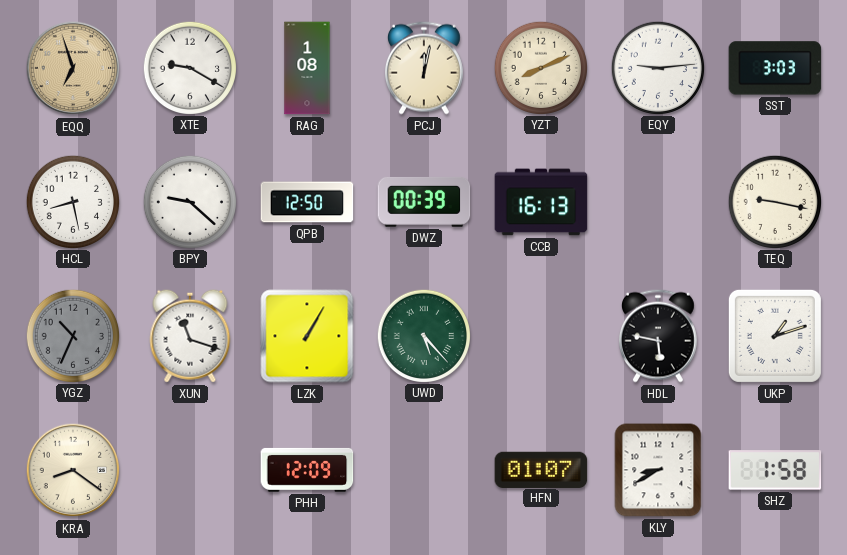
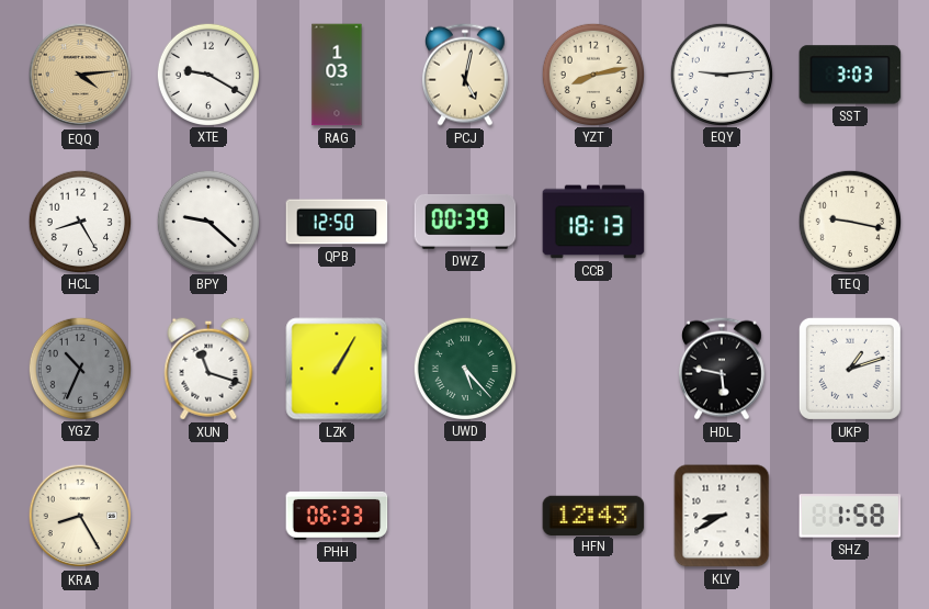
EQQ: 6:57 -> 4:14
RAG: 1:08 -> 1:03
PCJ: 12:02 -> 5:02
YZT: 8:11 -> 8:13
HCL: 8:28 -> 8:25
CCB: 16:13 -> 18:13
KRA: 8:21 -> 8:25
PHH: 12:09 -> 06:33
HFN: 01:07 -> 12:43
